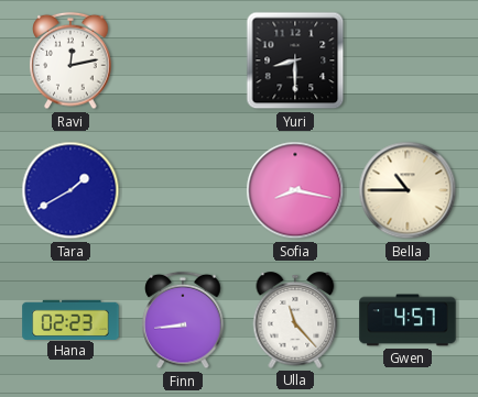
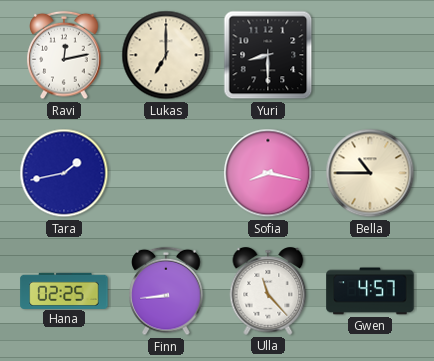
Lukas: none -> 7:00
Tara: 1:40 -> 1:43
Hana: 02:23 -> 02:25
